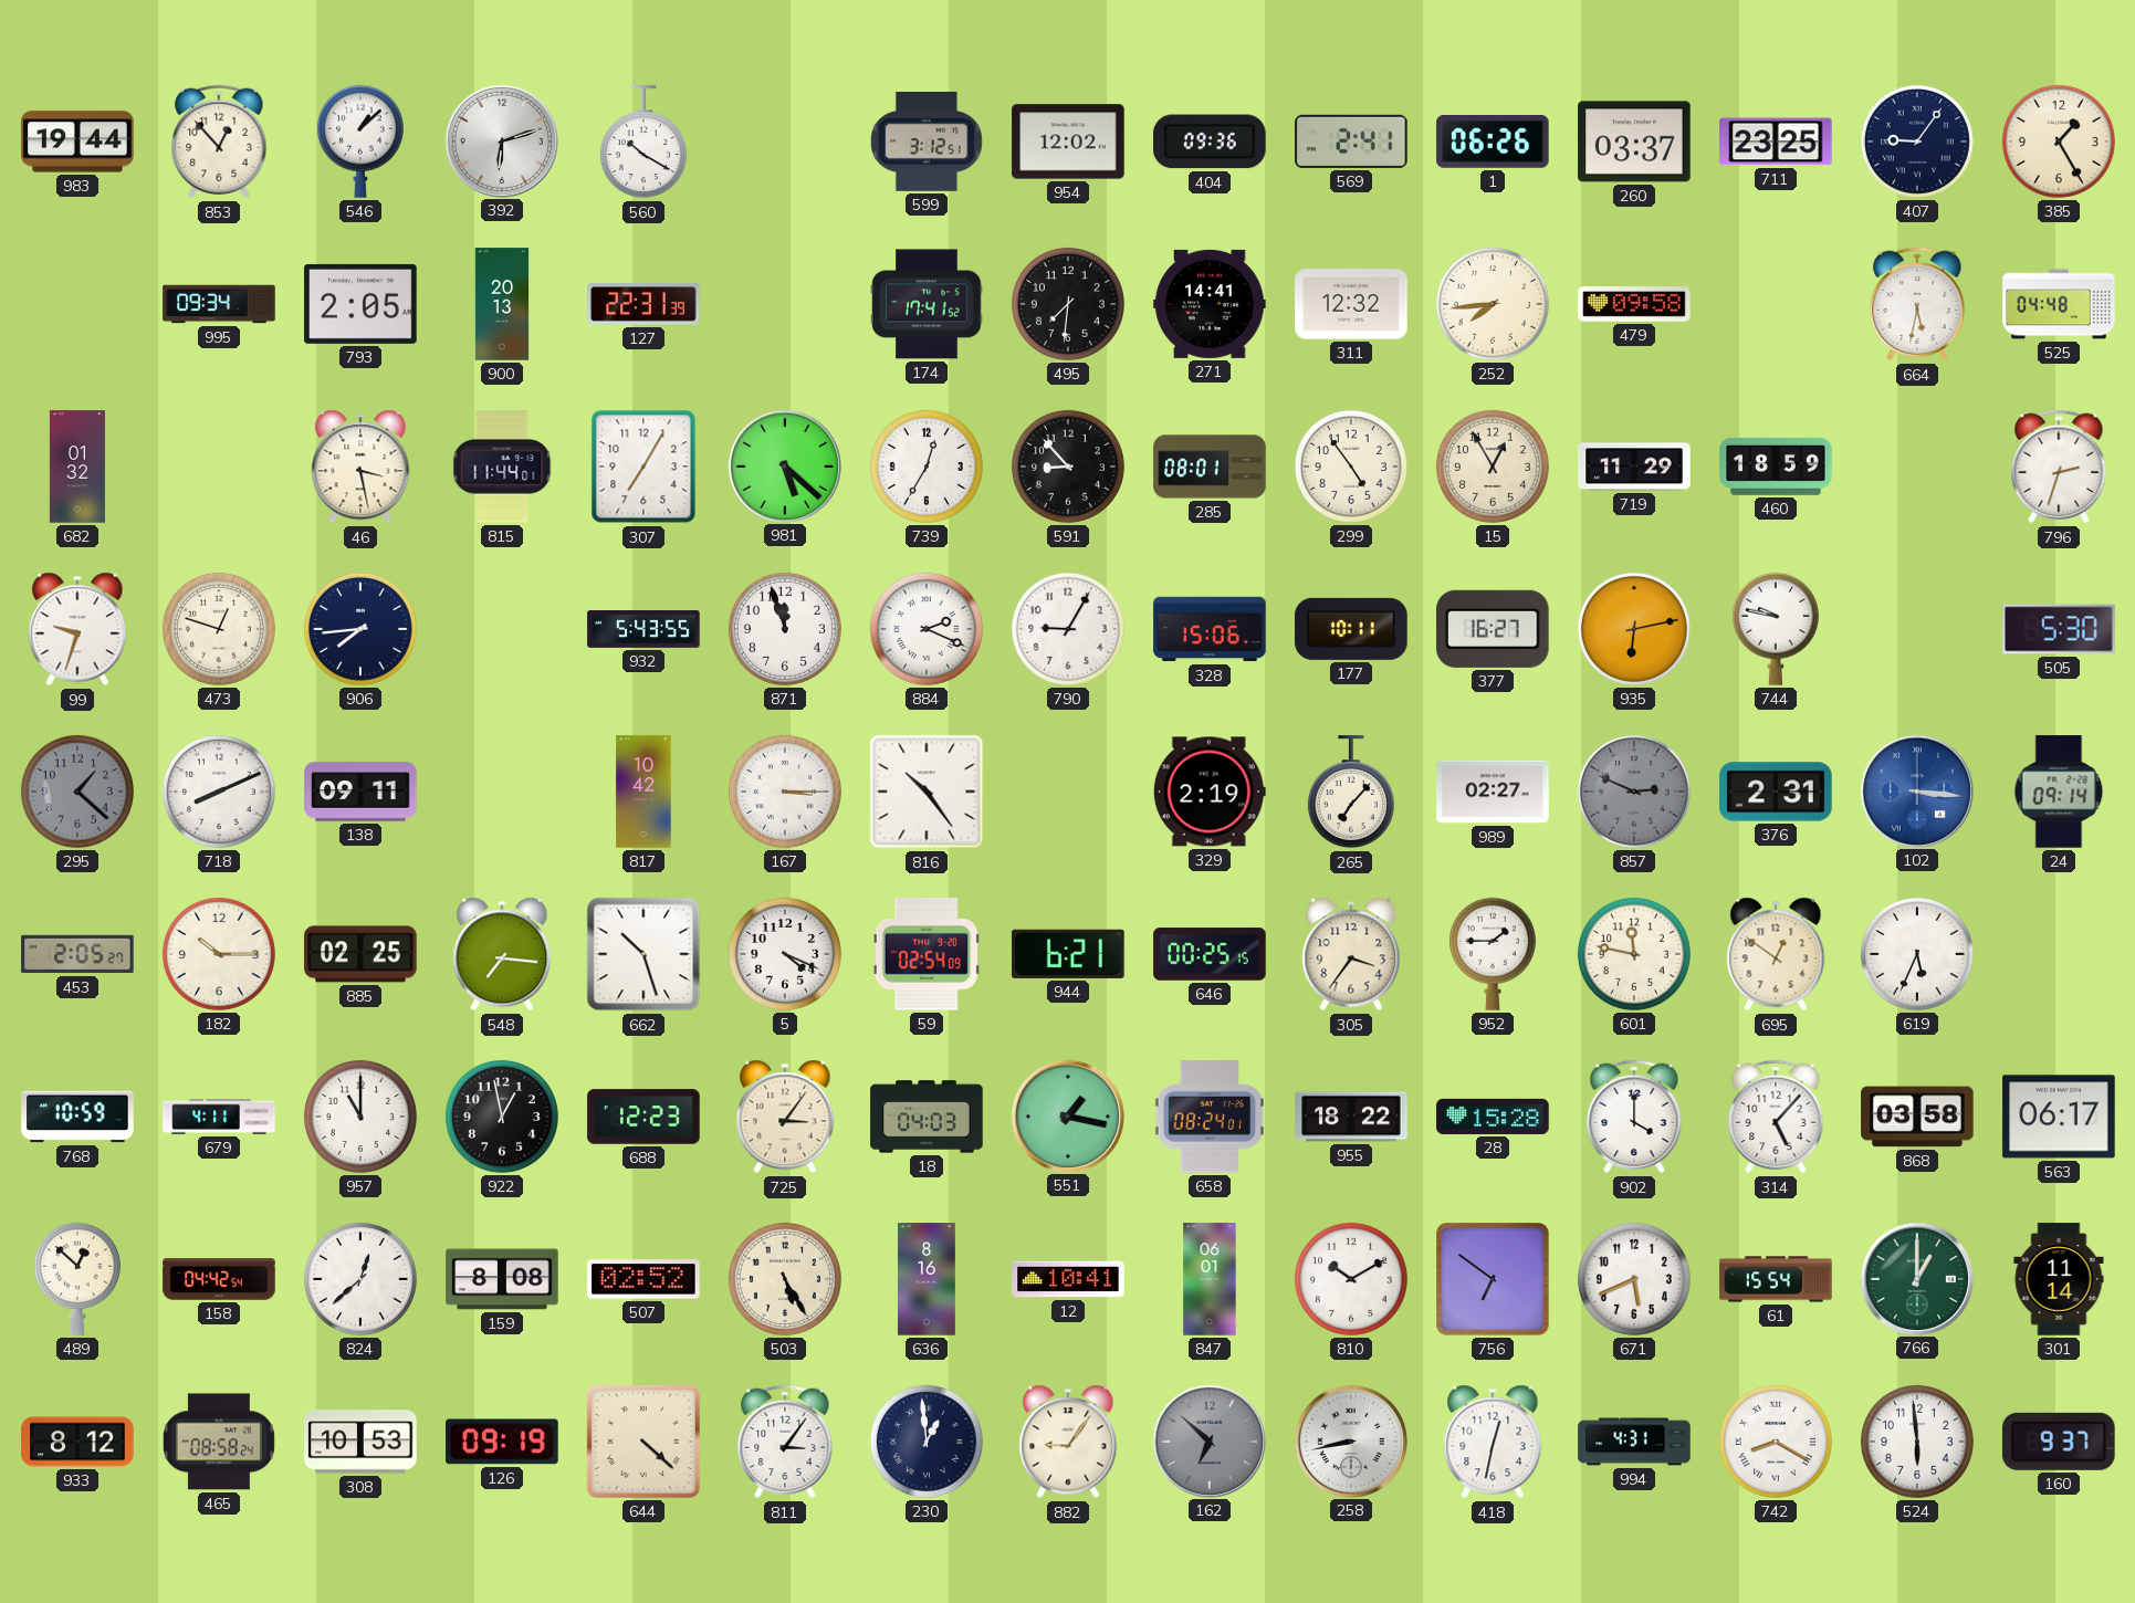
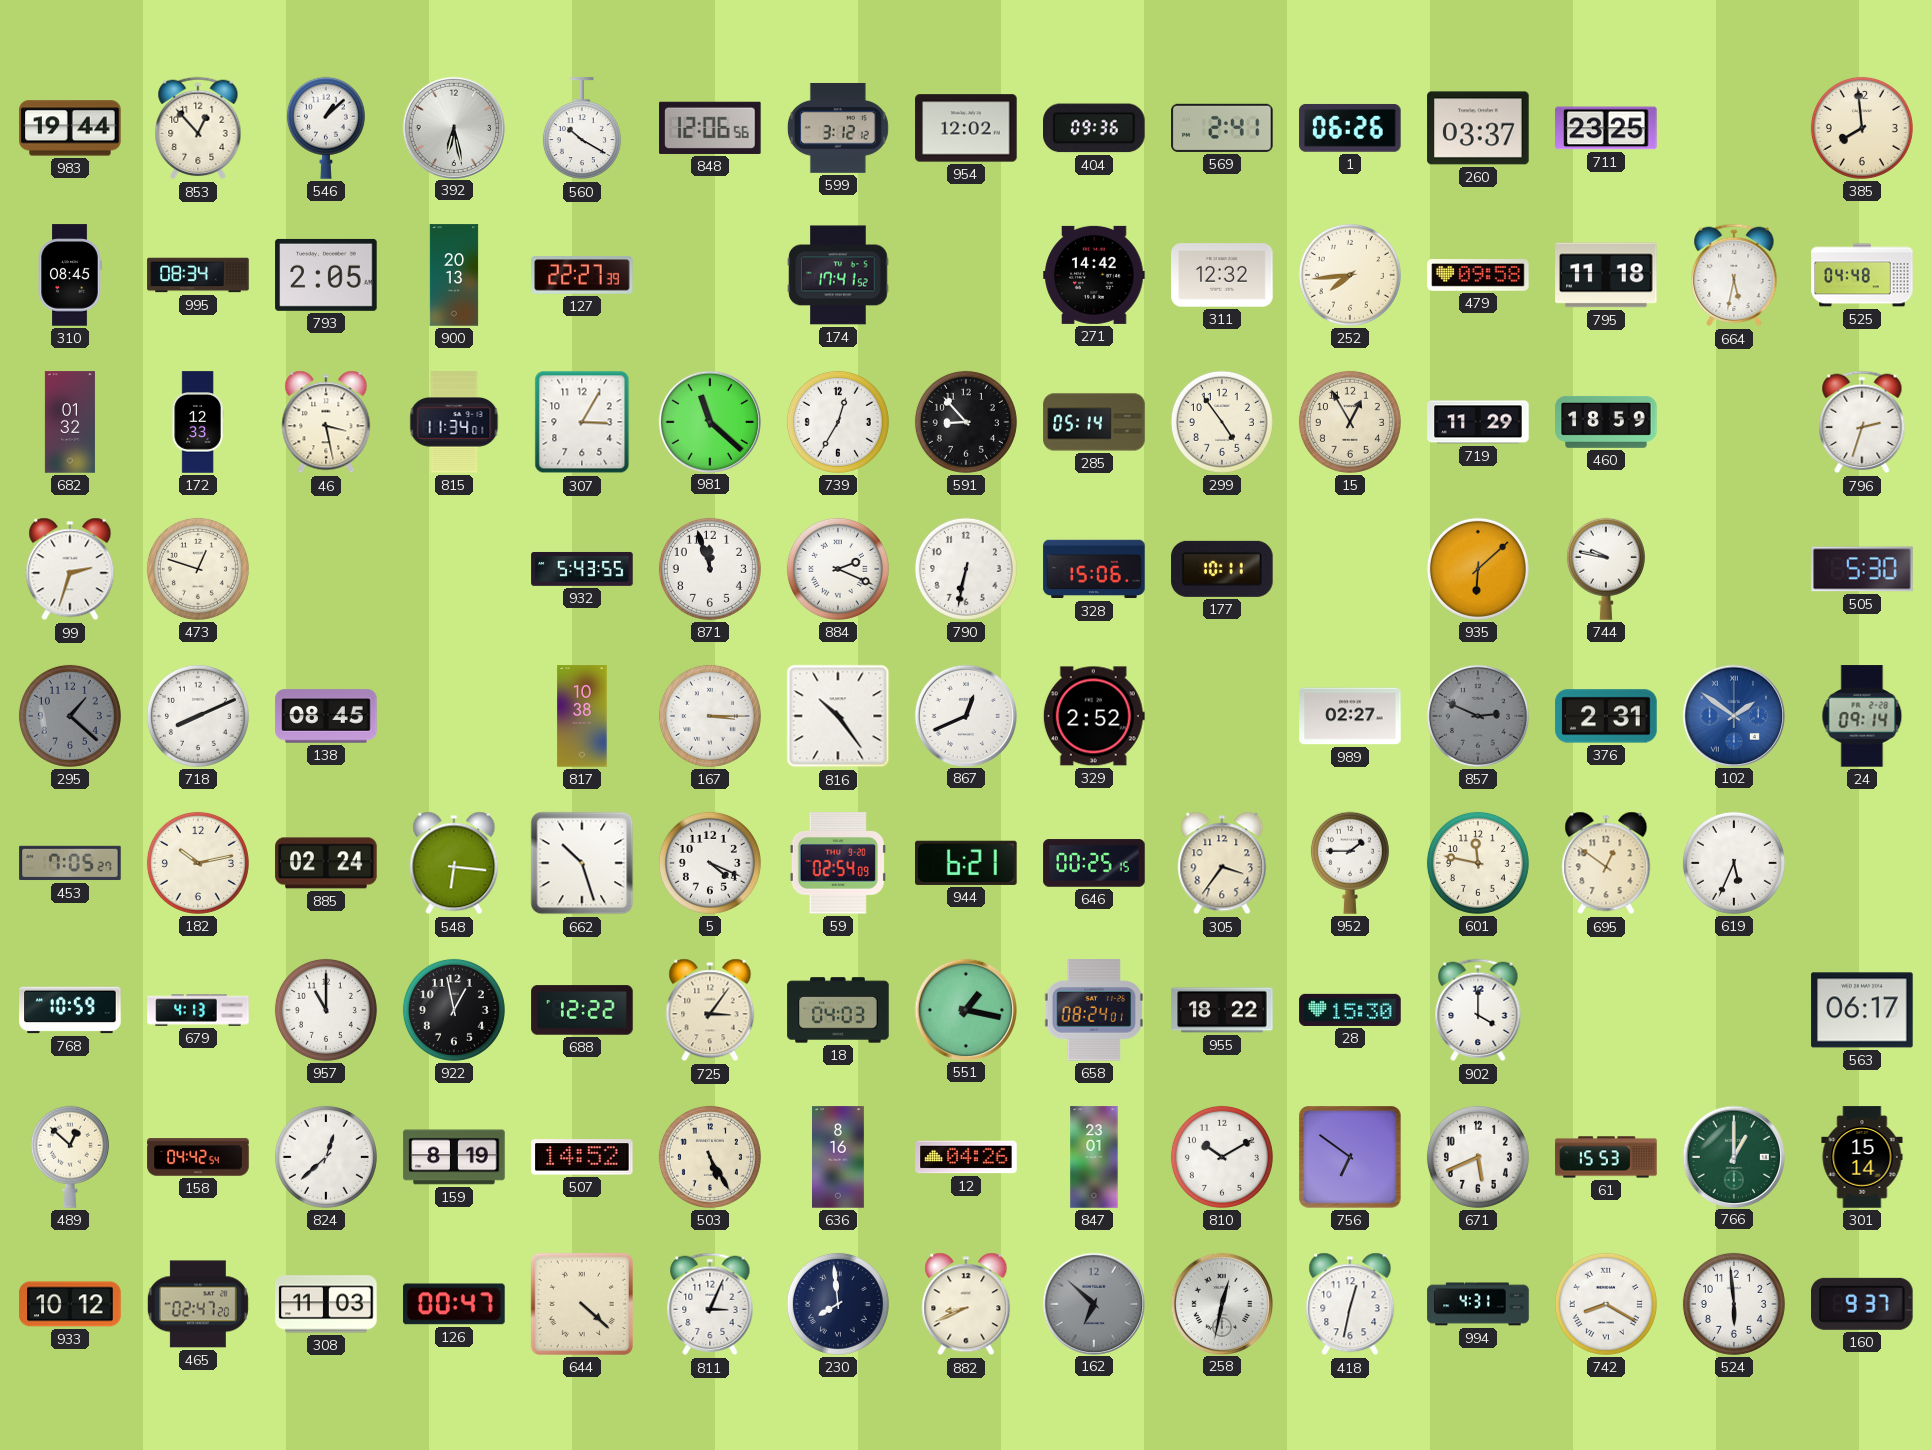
392: 6:12 -> 6:28
848: none -> 12:06
599: 3:12:51 -> 3:12:12
407: 9:06 -> none
385: 1:25 -> 7:59
310: none -> 08:45
995: 09:34 -> 08:34
127: 22:31 -> 22:27
495: 7:31 -> none
271: 14:41 -> 14:42
795: none -> 11:18
172: none -> 12:33
815: 11:44 -> 11:34
307: 7:05 -> 3:05
981: 5:22 -> 11:22
285: 08:01 -> 05:14
99: 9:33 -> 2:33
906: 7:44 -> none
790: 9:05 -> 6:32
377: 16:27 -> none
935: 6:13 -> 6:08
138: 09:11 -> 08:45
817: 10:42 -> 10:38
867: none -> 12:41
329: 2:19 -> 2:52
265: 7:07 -> none
102: 3:16 -> 1:51
453: 2:05 -> 7:05
182: 10:15 -> 10:13
885: 02:25 -> 02:24
548: 7:16 -> 6:16
679: 4:11 -> 4:13
688: 12:23 -> 12:22
28: 15:28 -> 15:30
314: 5:07 -> none
868: 03:58 -> none
159: 8:08 -> 8:19
507: 02:52 -> 14:52
12: 10:41 -> 04:26
847: 06:01 -> 23:01
61: 15:54 -> 15:53
301: 11:14 -> 15:14
933: 8:12 -> 10:12
465: 08:58 -> 02:47
308: 10:53 -> 11:03
126: 09:19 -> 00:47
811: 3:06 -> 3:04
230: 12:59 -> 7:59
882: 9:06 -> 8:41
258: 8:43 -> 12:32
